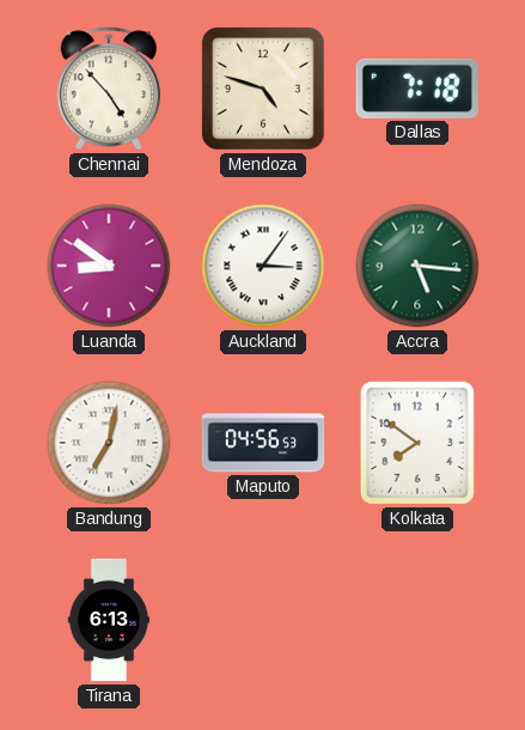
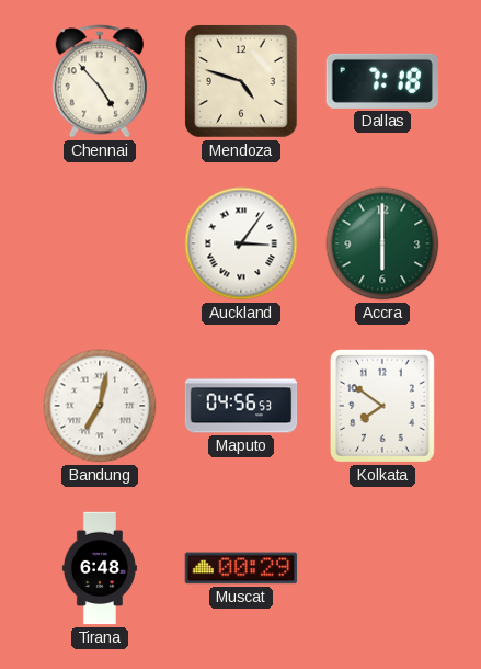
Luanda: 8:51 -> none
Accra: 5:16 -> 6:00
Tirana: 6:13 -> 6:48
Muscat: none -> 00:29
